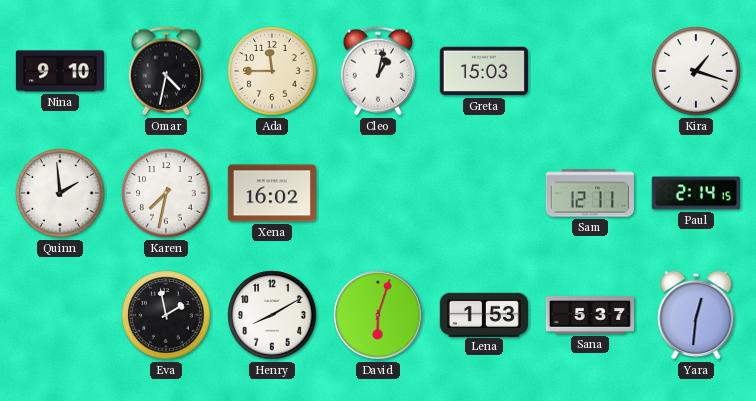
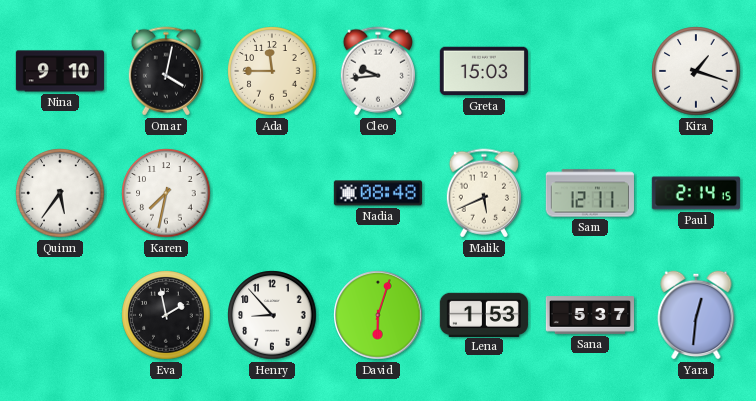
Omar: 4:32 -> 4:02
Cleo: 1:02 -> 9:44
Quinn: 1:59 -> 5:36
Xena: 16:02 -> none
Nadia: none -> 08:48
Malik: none -> 5:41
Henry: 8:10 -> 8:53
